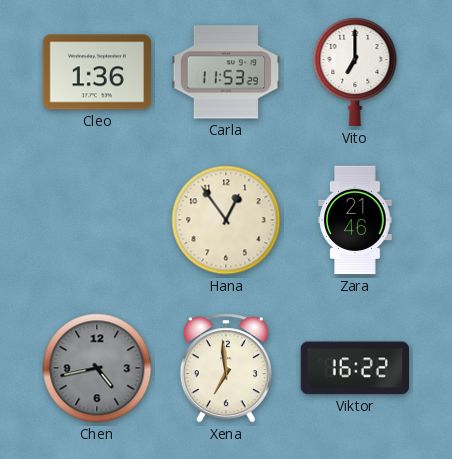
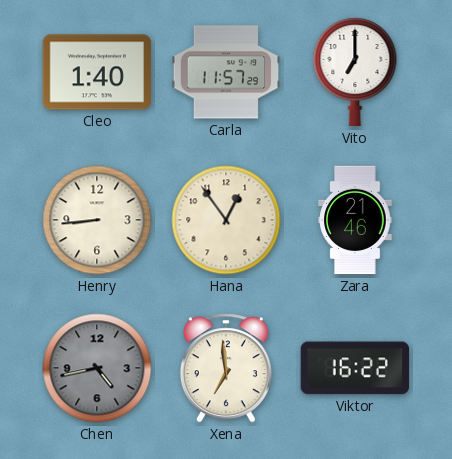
Cleo: 1:36 -> 1:40
Carla: 11:53 -> 11:57
Henry: none -> 8:44
